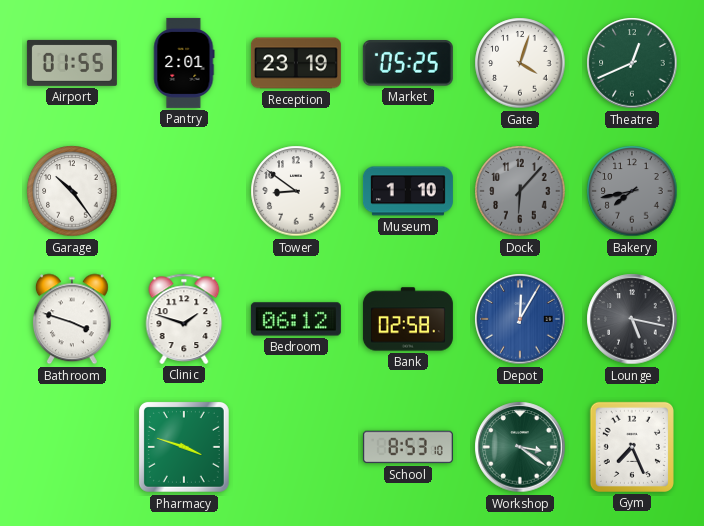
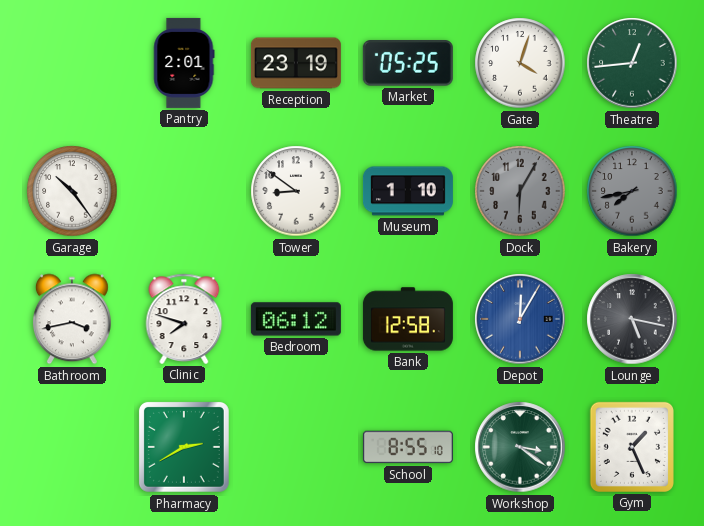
Airport: 01:55 -> none
Theatre: 12:41 -> 12:44
Dock: 6:07 -> 6:05
Bathroom: 3:48 -> 3:43
Clinic: 1:48 -> 7:48
Bank: 02:58 -> 12:58
Pharmacy: 3:48 -> 2:40
School: 8:53 -> 8:55
Gym: 7:26 -> 1:26
